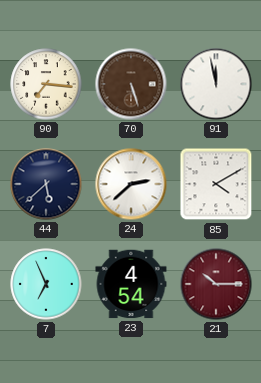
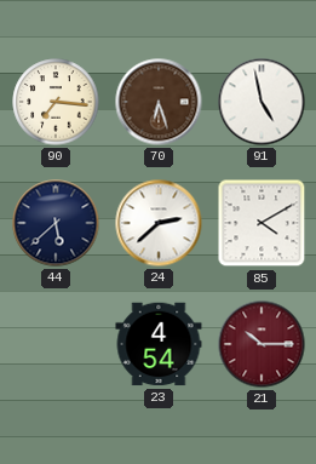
70: 5:27 -> 6:27
91: 11:58 -> 4:58
7: 6:56 -> none
